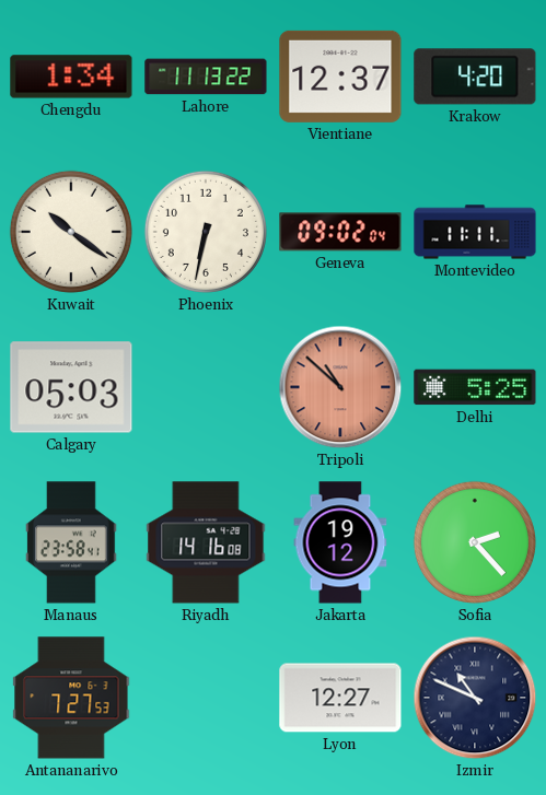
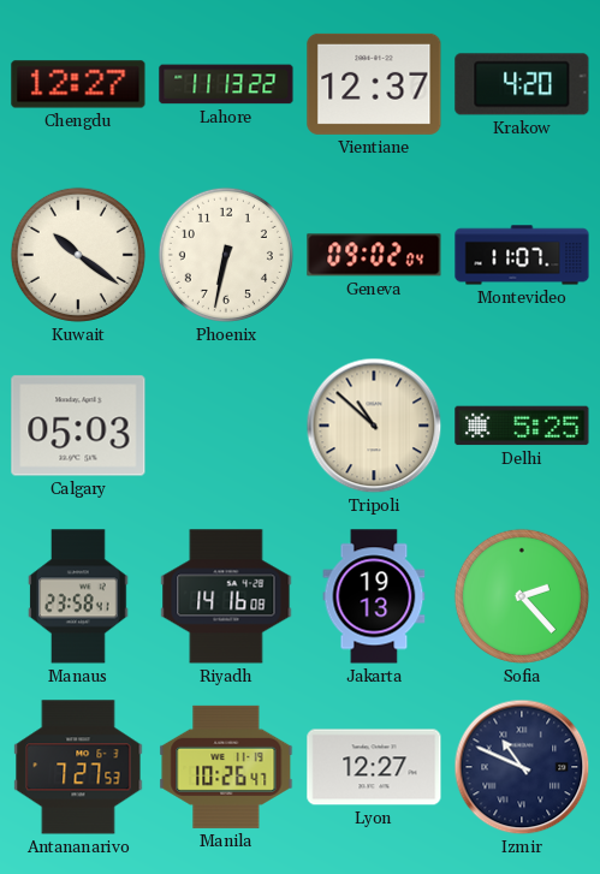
Chengdu: 1:34 -> 12:27
Montevideo: 11:11 -> 11:07
Tripoli dial: salmon -> cream
Jakarta: 19:12 -> 19:13
Manila: none -> 10:26
